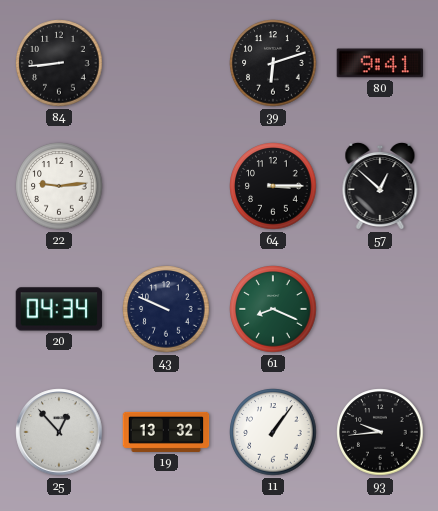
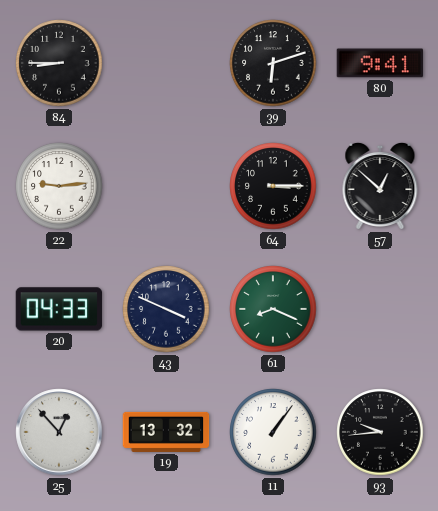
84: 8:44 -> 8:45
20: 04:34 -> 04:33
43: 9:49 -> 3:49
